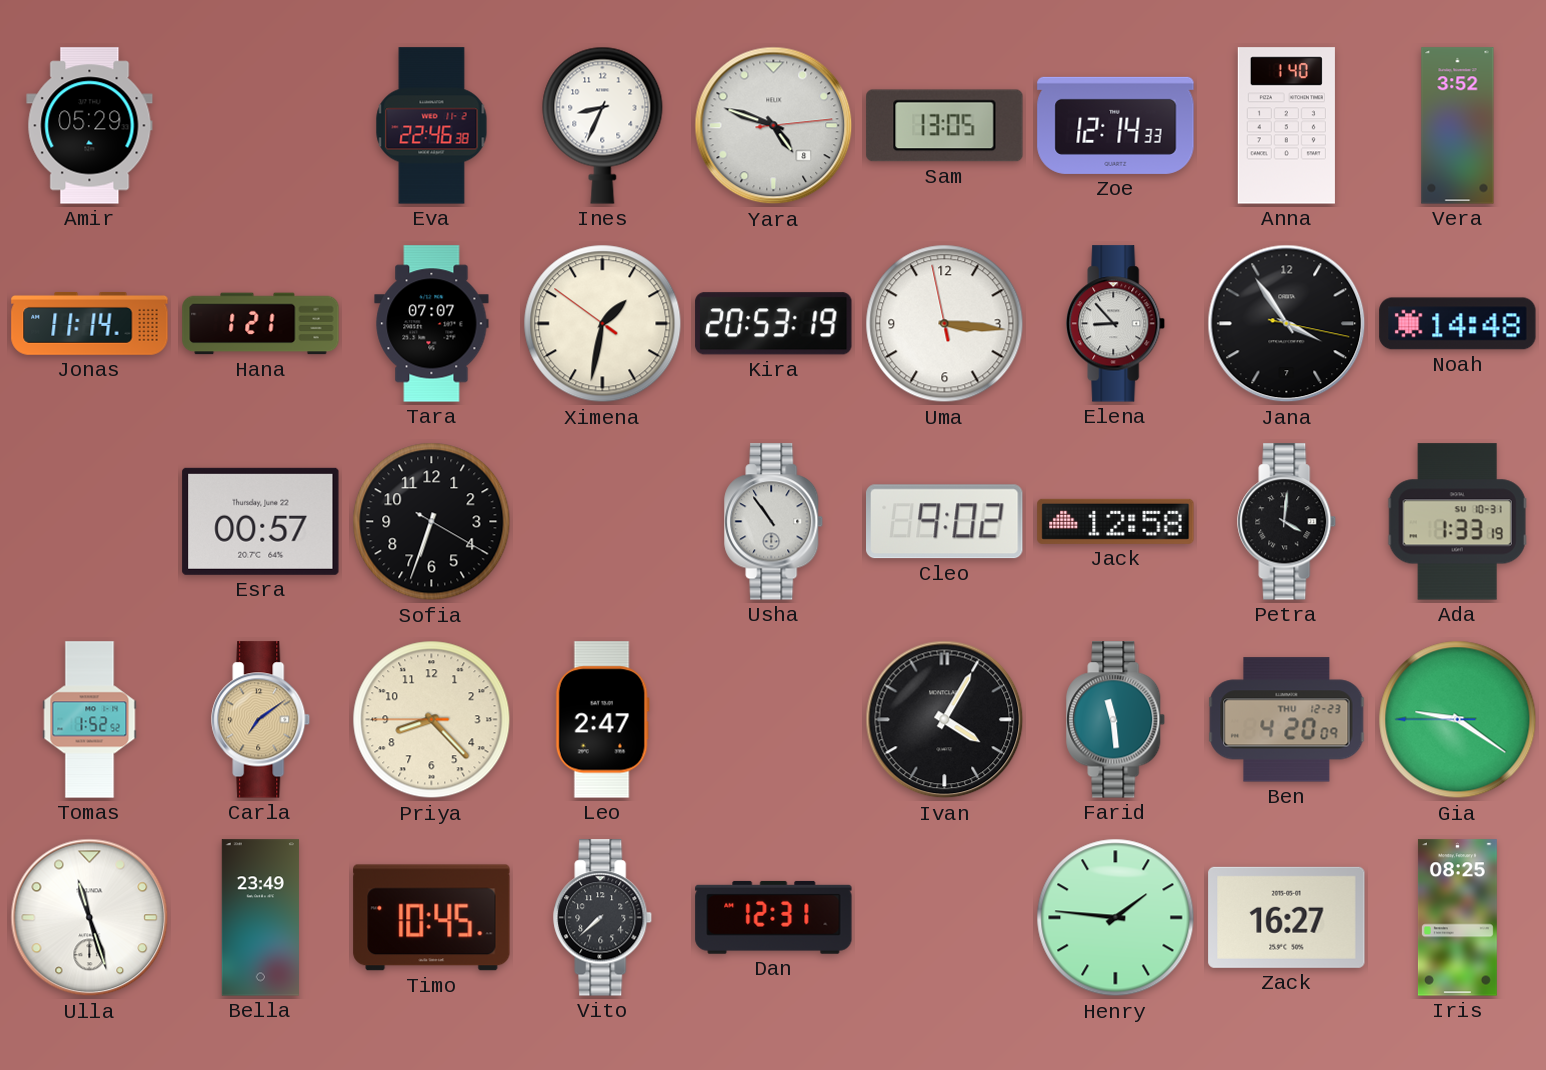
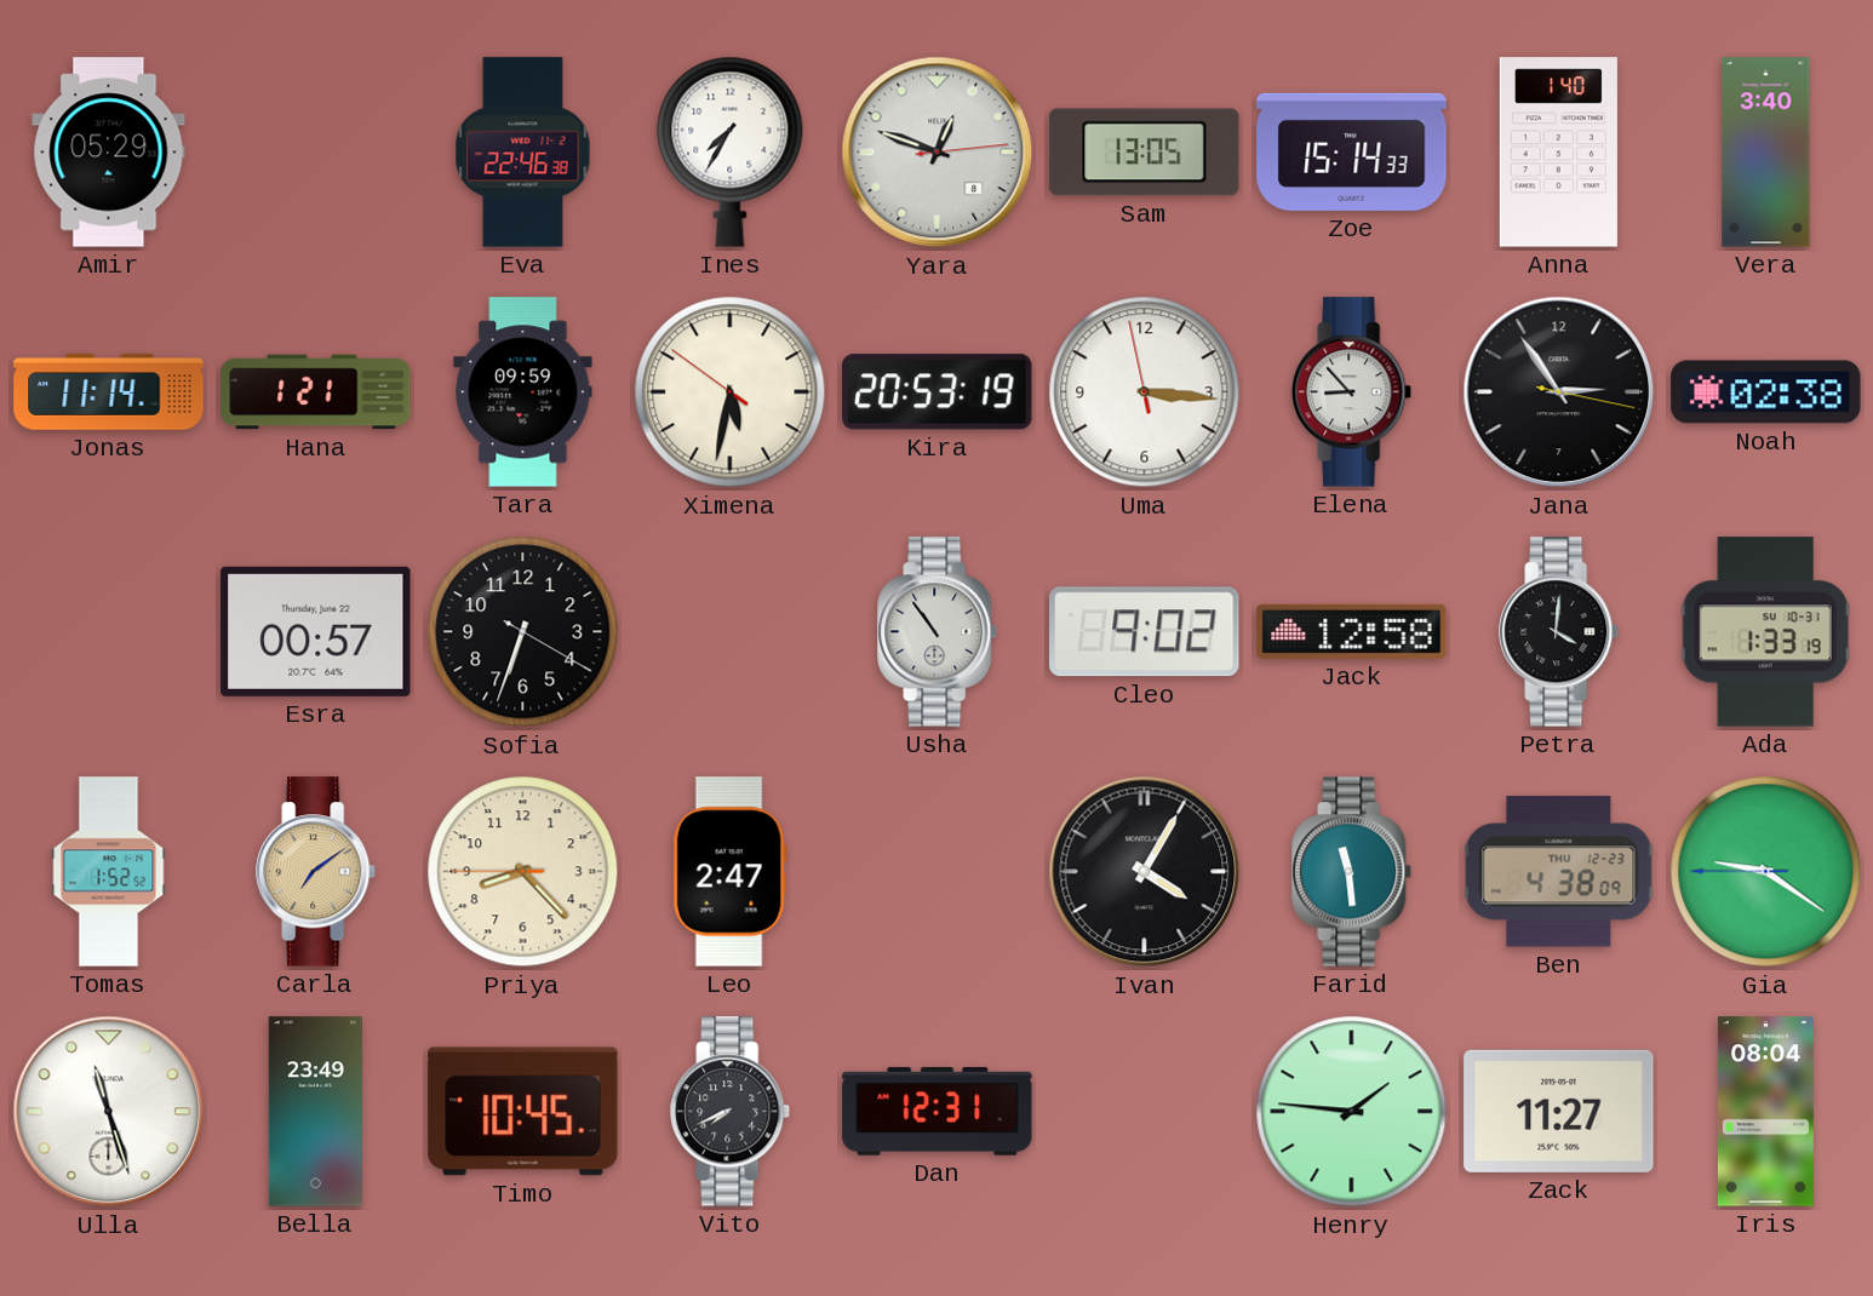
Ines: 8:34 -> 7:35
Yara: 4:48 -> 12:48
Zoe: 12:14 -> 15:14
Vera: 3:52 -> 3:40
Tara: 07:07 -> 09:59
Ximena: 1:31 -> 5:31
Jana: 3:54 -> 2:54
Noah: 14:48 -> 02:38
Ben: 4:20 -> 4:38
Vito: 7:38 -> 7:41
Zack: 16:27 -> 11:27
Iris: 08:25 -> 08:04
